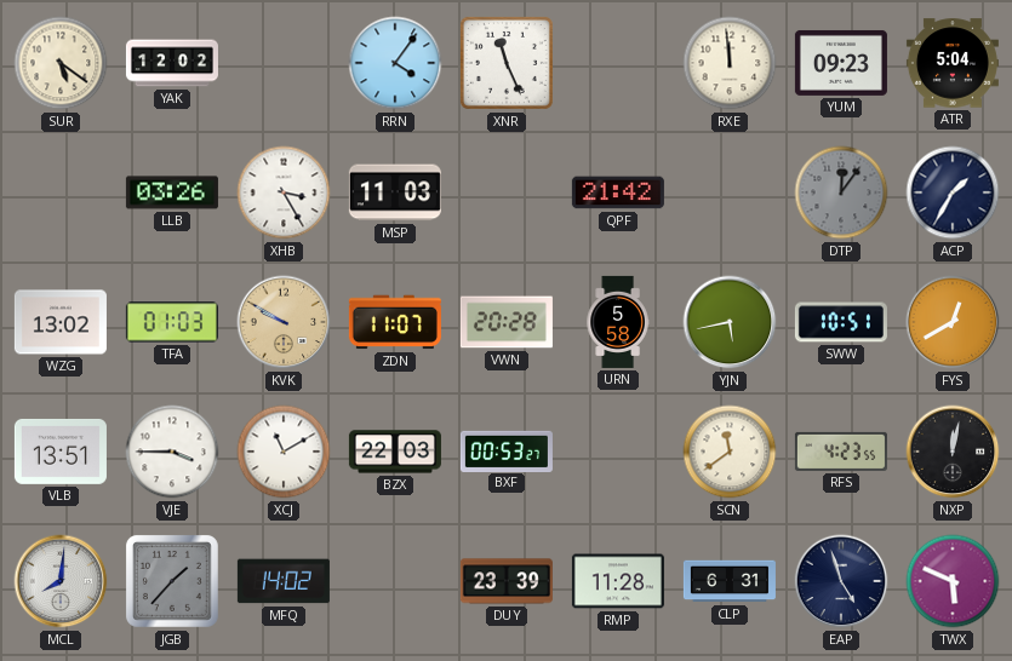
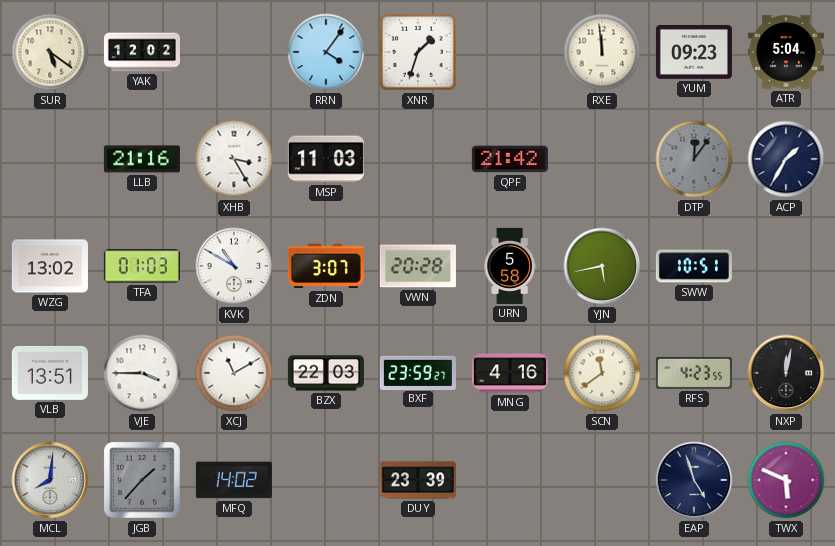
XNR: 11:26 -> 1:33
LLB: 03:26 -> 21:16
KVK: 9:50 -> 10:50
KVK dial: champagne -> white
ZDN: 11:07 -> 3:07
FYS: 12:40 -> none
BXF: 00:53 -> 23:59
MNG: none -> 4:16
RMP: 11:28 -> none
CLP: 6:31 -> none
